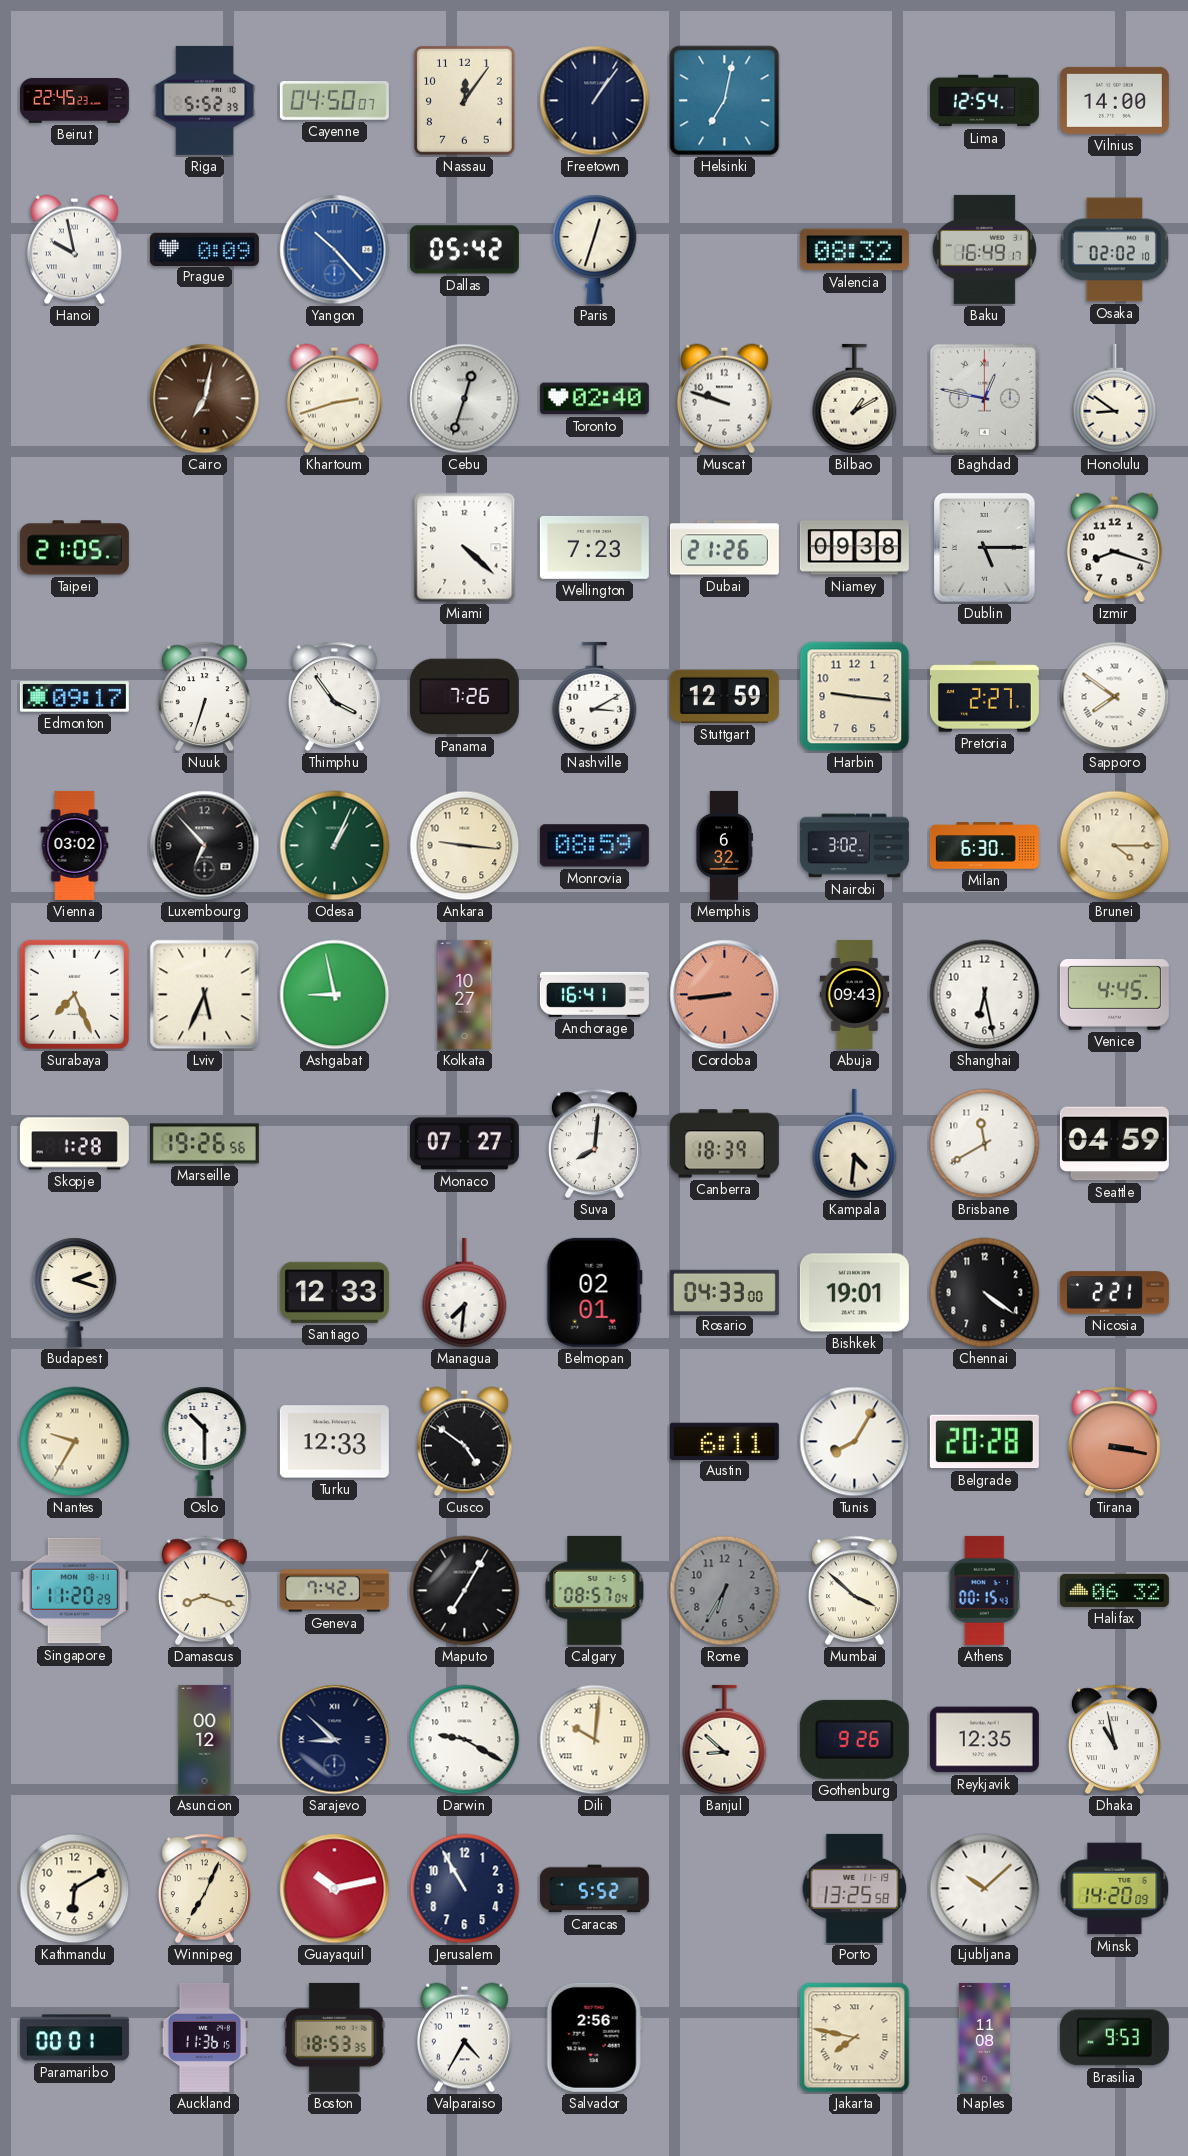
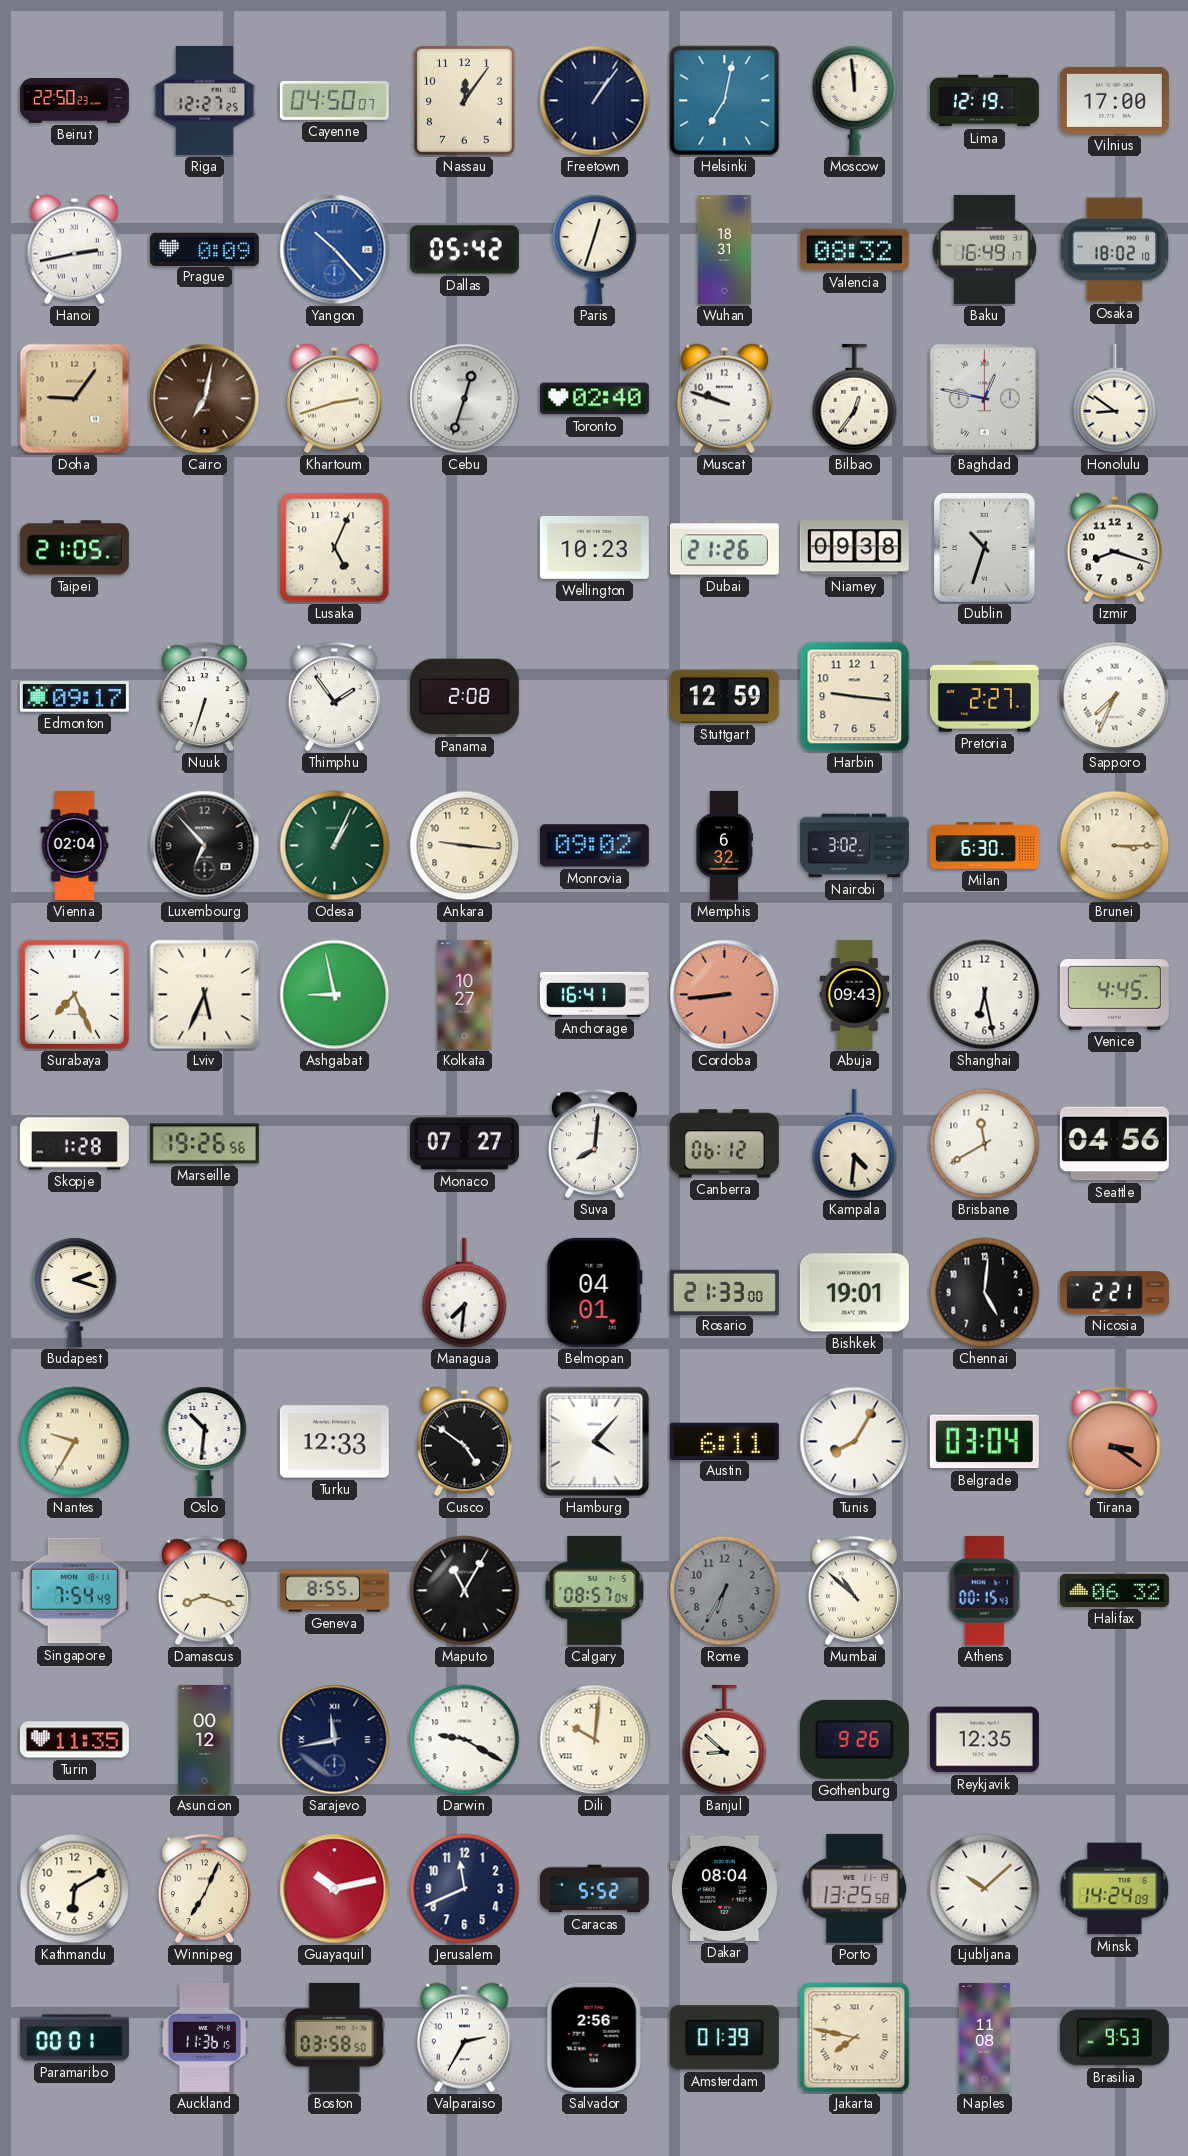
Beirut: 22:45 -> 22:50
Riga: 5:52 -> 12:27
Moscow: none -> 11:59
Lima: 12:54 -> 12:19
Vilnius: 14:00 -> 17:00
Hanoi: 9:58 -> 2:43
Wuhan: none -> 18:31
Osaka: 02:02 -> 18:02
Doha: none -> 9:06
Bilbao: 1:10 -> 12:36
Lusaka: none -> 5:04
Miami: 4:22 -> none
Wellington: 7:23 -> 10:23
Dublin: 5:15 -> 10:33
Thimphu: 3:54 -> 1:54
Panama: 7:26 -> 2:08
Nashville: 3:10 -> none
Sapporo: 7:51 -> 7:34
Vienna: 03:02 -> 02:04
Monrovia: 08:59 -> 09:02
Brunei: 4:15 -> 3:15
Canberra: 18:39 -> 06:12
Seattle: 04:59 -> 04:56
Santiago: 12:33 -> none
Belmopan: 02:01 -> 04:01
Rosario: 04:33 -> 21:33
Chennai: 4:21 -> 5:01
Oslo: 10:30 -> 10:31
Hamburg: none -> 4:07
Belgrade: 20:28 -> 03:04
Tirana: 3:17 -> 3:21
Singapore: 11:20 -> 7:54
Geneva: 7:42 -> 8:55
Maputo: 7:05 -> 11:05
Mumbai: 3:52 -> 10:52
Turin: none -> 11:35
Sarajevo: 8:52 -> 11:43
Dhaka: 10:58 -> none
Jerusalem: 10:55 -> 11:41
Dakar: none -> 08:04
Minsk: 14:20 -> 14:24
Boston: 18:53 -> 03:58
Valparaiso: 4:35 -> 2:35
Amsterdam: none -> 01:39
